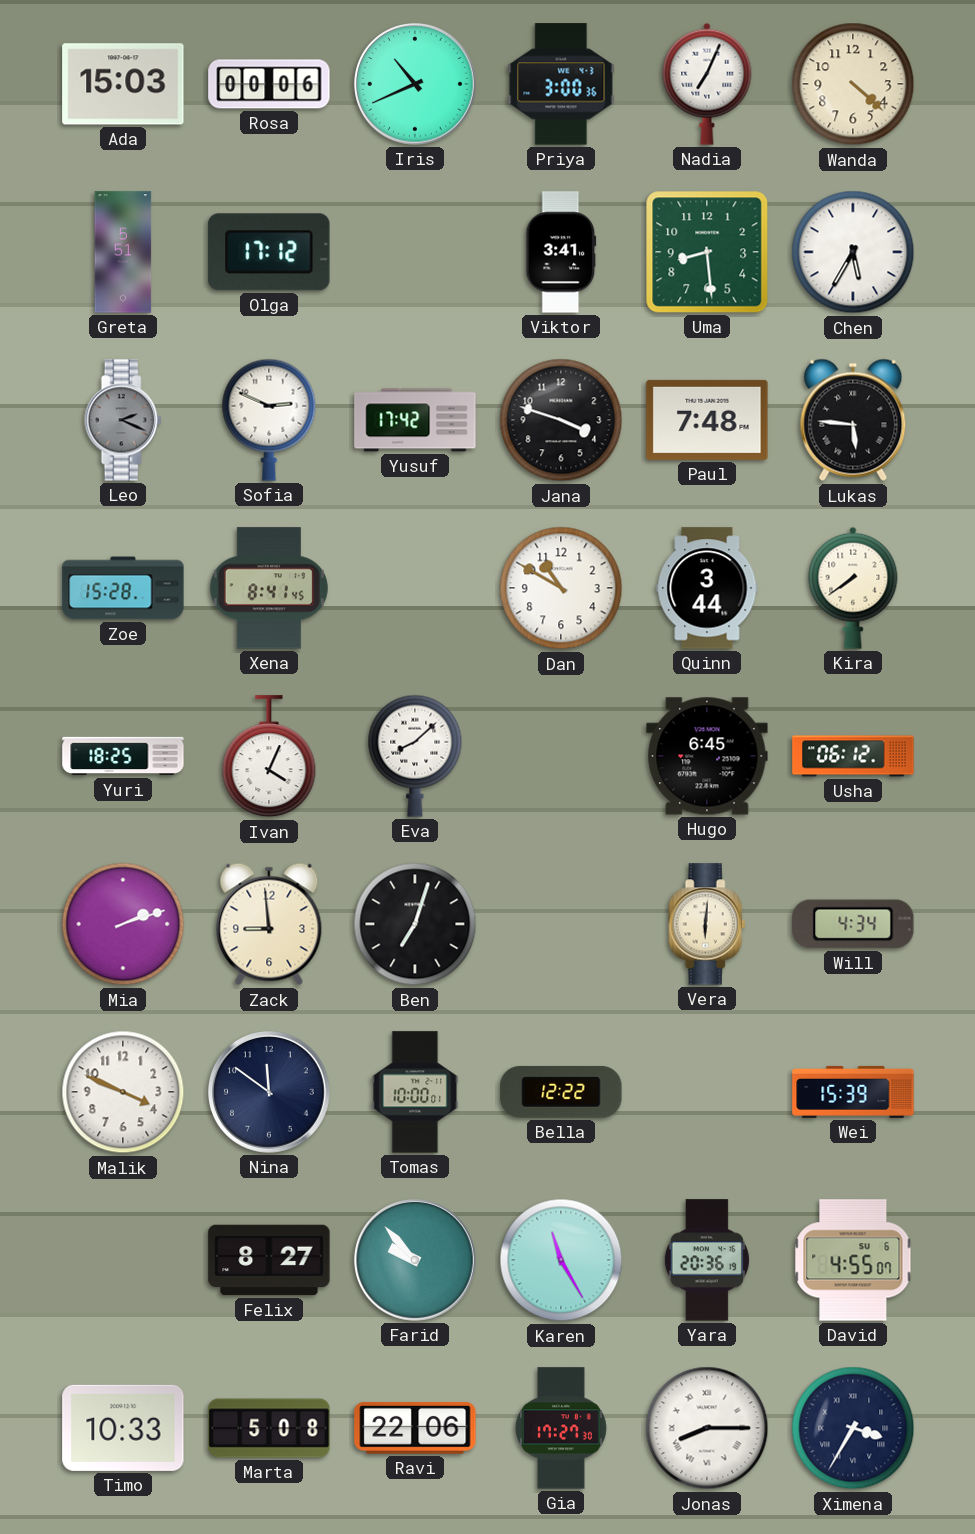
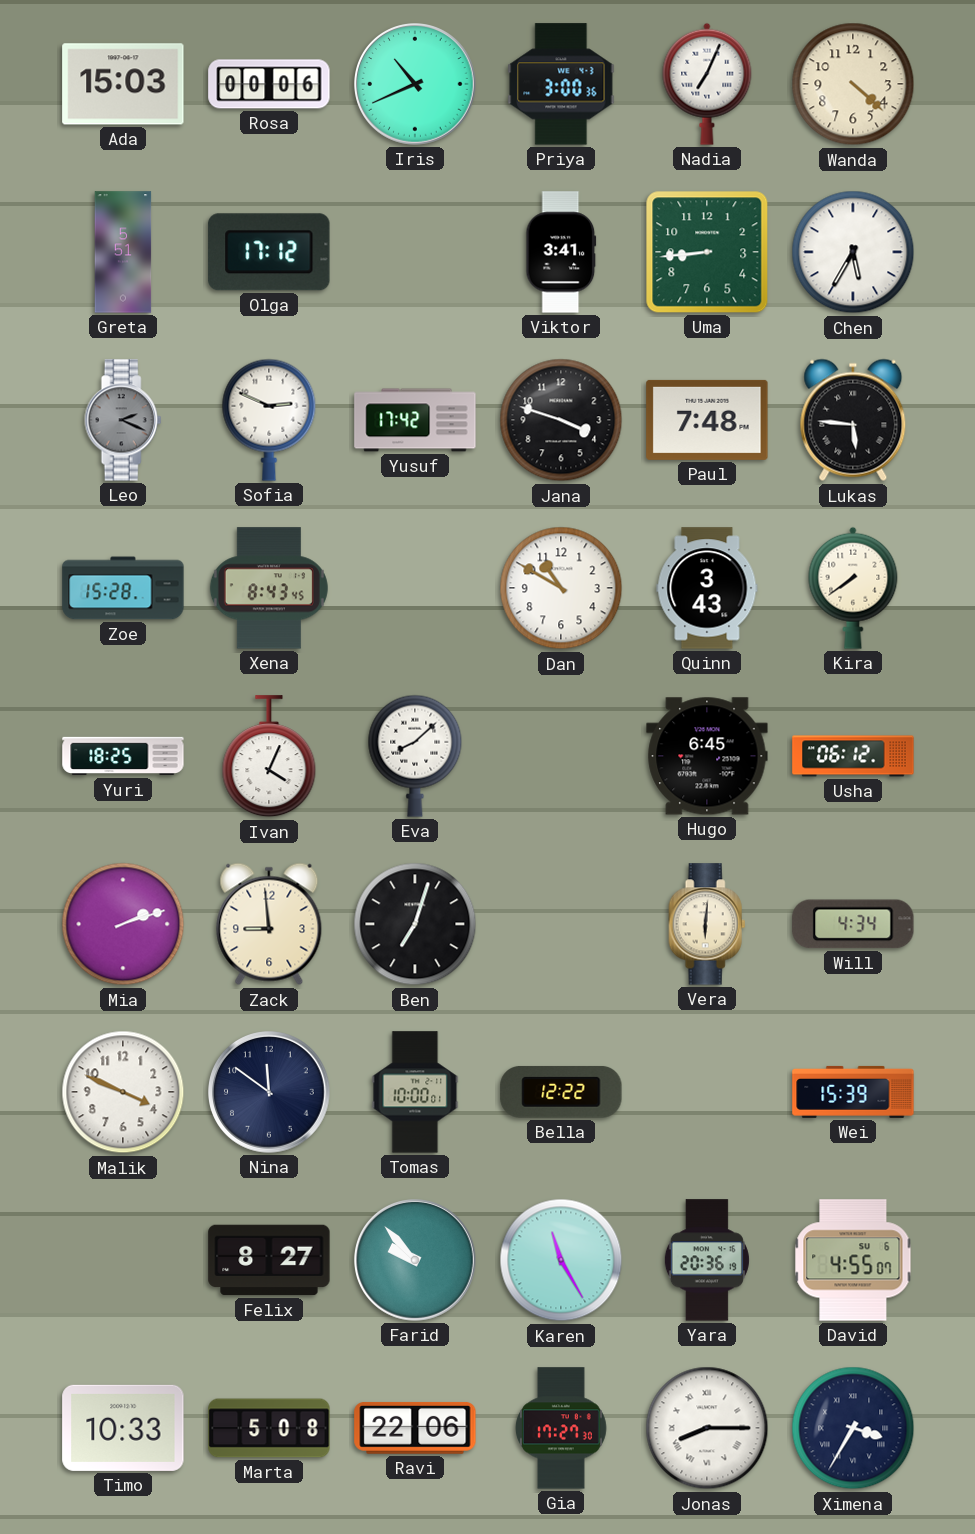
Uma: 8:29 -> 8:44
Xena: 8:41 -> 8:43
Quinn: 3:44 -> 3:43
